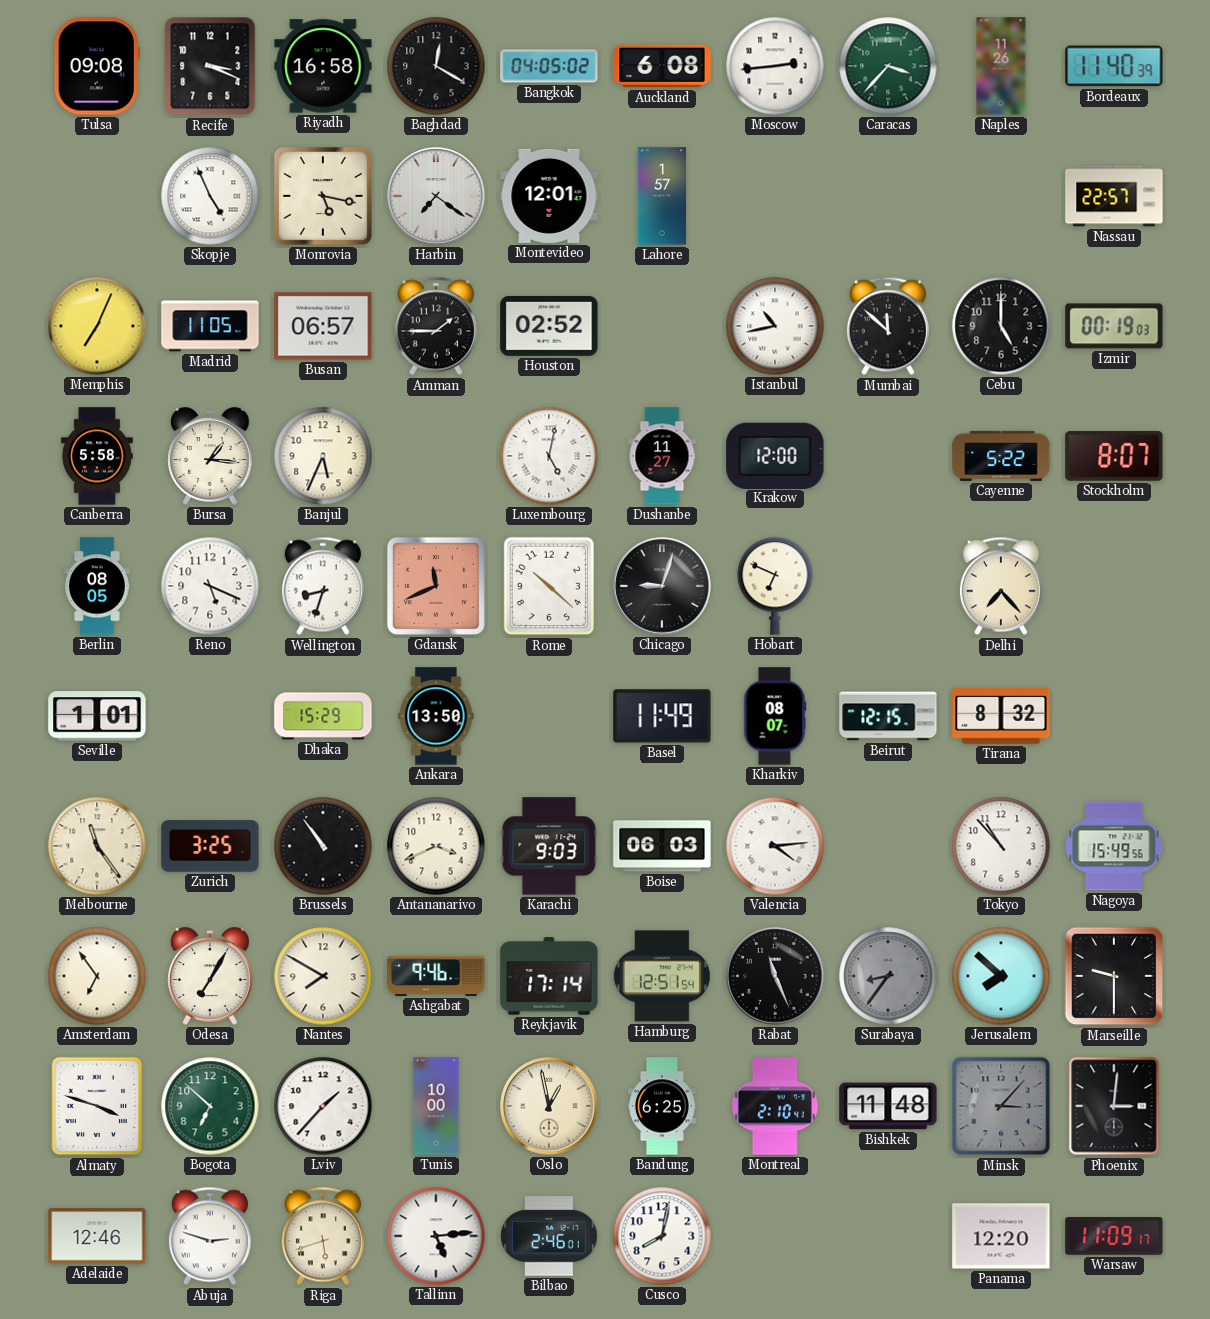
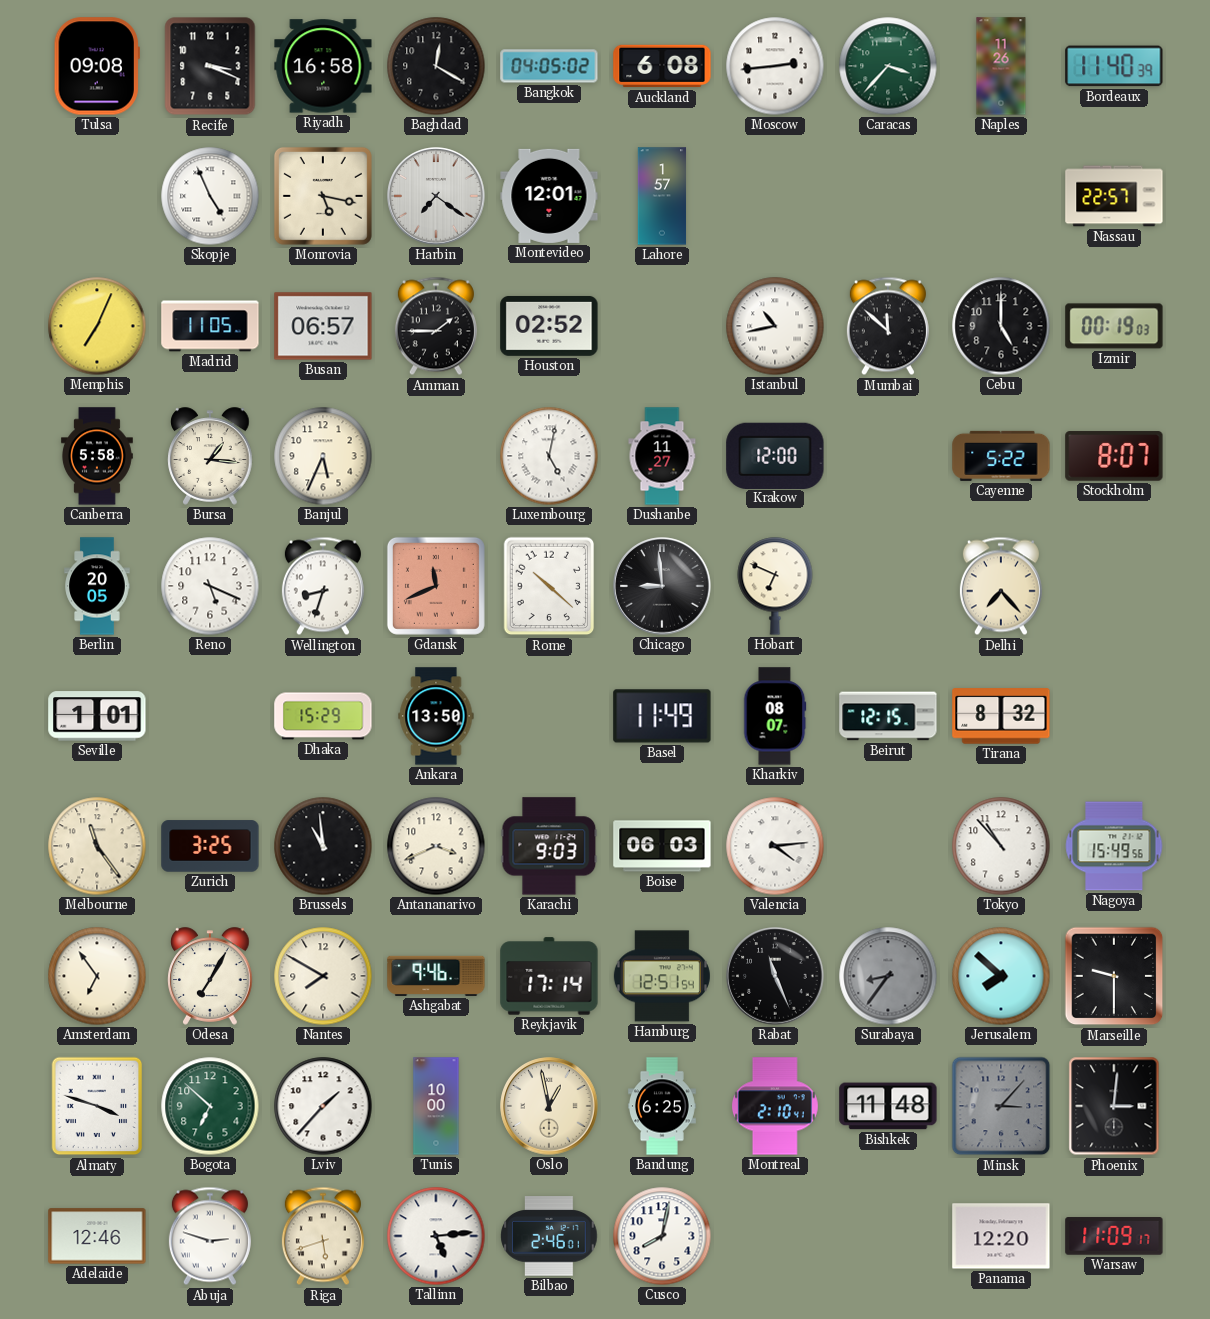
Berlin: 08:05 -> 20:05
Chicago: 9:03 -> 8:59
Brussels: 10:54 -> 10:59
